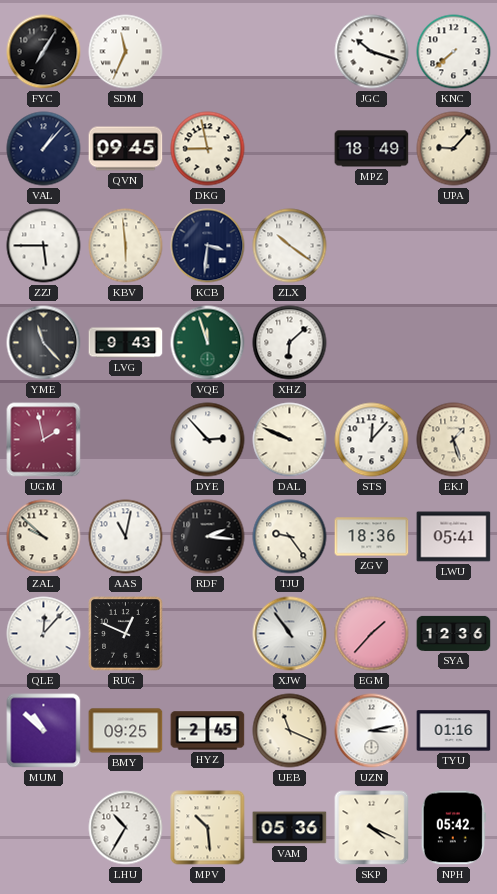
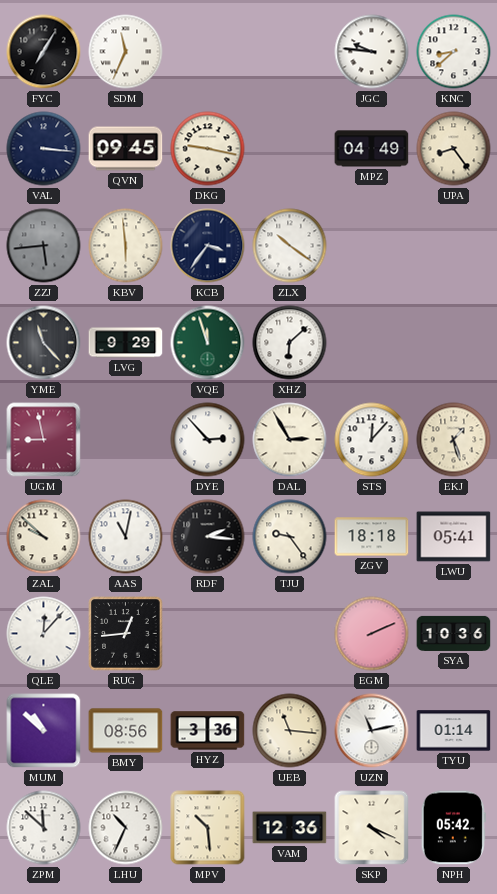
JGC: 10:18 -> 9:46
KNC: 7:38 -> 8:38
VAL: 1:07 -> 3:16
DKG: 8:58 -> 9:17
MPZ: 18:49 -> 04:49
UPA: 9:07 -> 8:24
ZZJ: 5:45 -> 5:44
ZZJ dial: white -> grey
KCB: 3:31 -> 3:36
LVG: 9:43 -> 9:29
UGM: 1:58 -> 8:58
DAL: 9:49 -> 2:55
ZGV: 18:36 -> 18:18
RUG: 12:49 -> 12:44
XJW: 10:54 -> none
EGM: 1:37 -> 2:11
SYA: 12:36 -> 10:36
BMY: 09:25 -> 08:56
HYZ: 2:45 -> 3:36
UEB: 11:19 -> 11:16
UZN: 3:13 -> 11:13
TYU: 01:16 -> 01:14
ZPM: none -> 11:52
LHU: 10:35 -> 10:34
VAM: 05:36 -> 12:36
